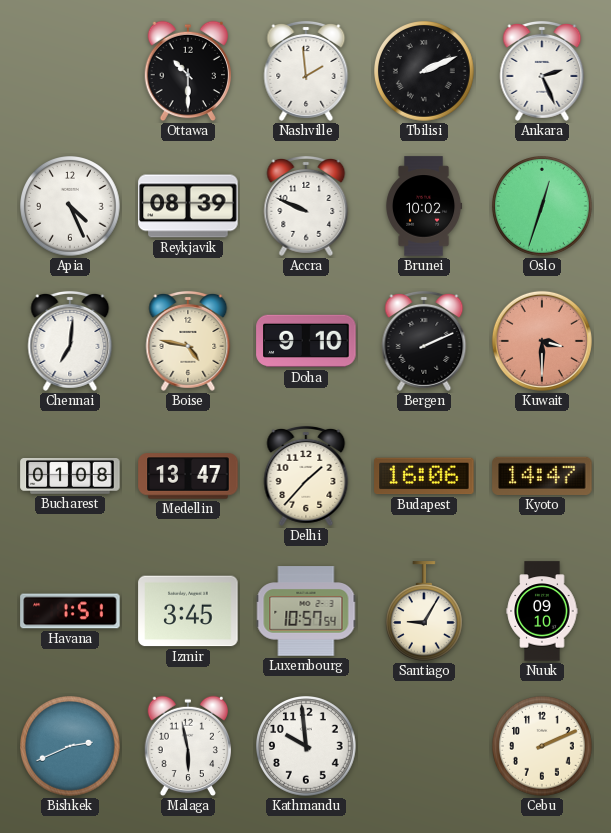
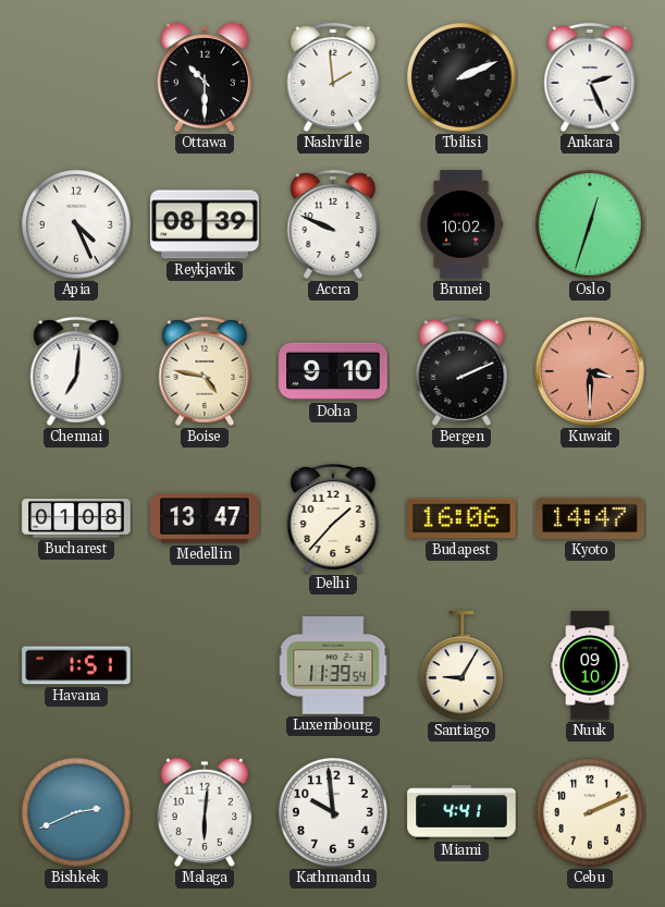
Izmir: 3:45 -> none
Luxembourg: 10:57 -> 11:39
Malaga: 5:58 -> 6:01
Miami: none -> 4:41
